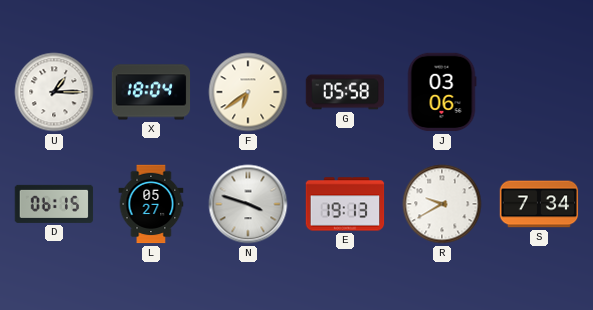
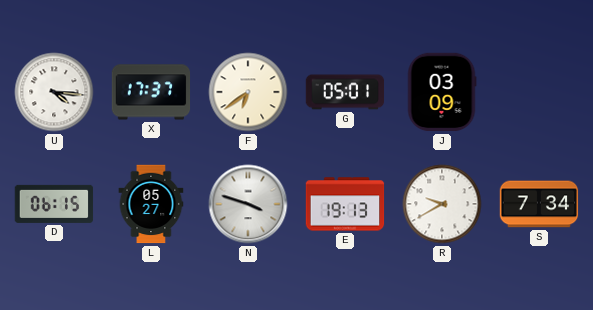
U: 1:15 -> 4:16
X: 18:04 -> 17:37
G: 05:58 -> 05:01
J: 03:06 -> 03:09
